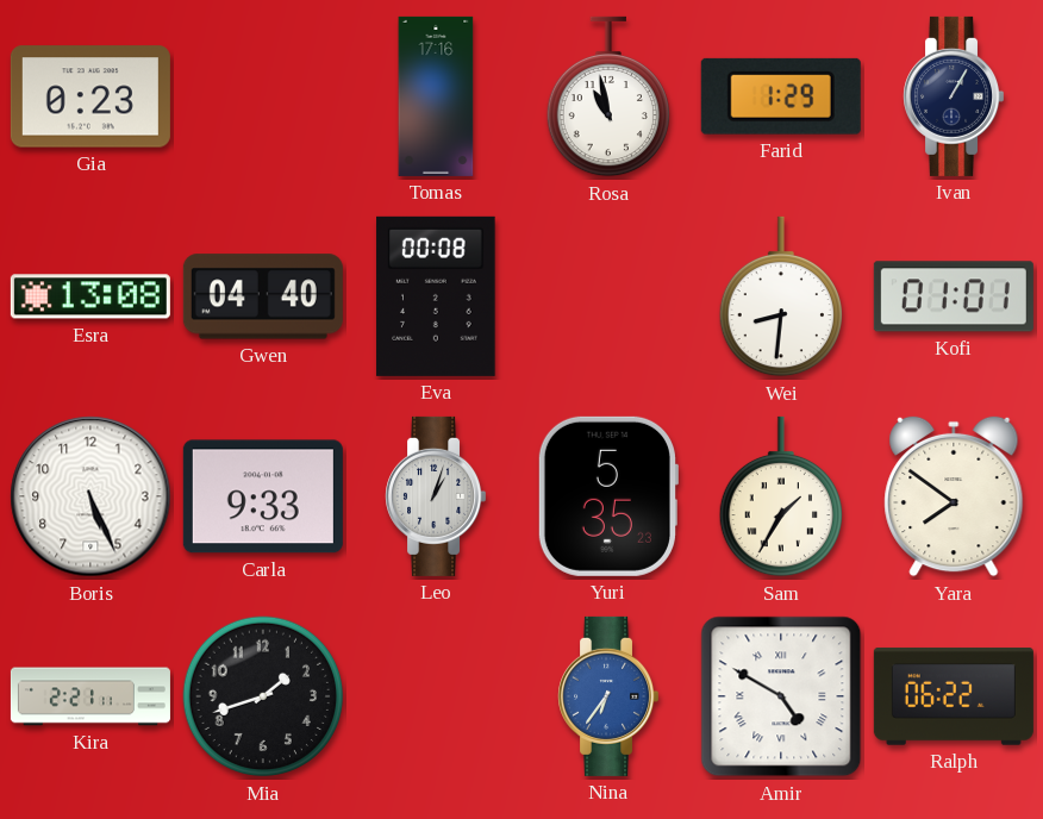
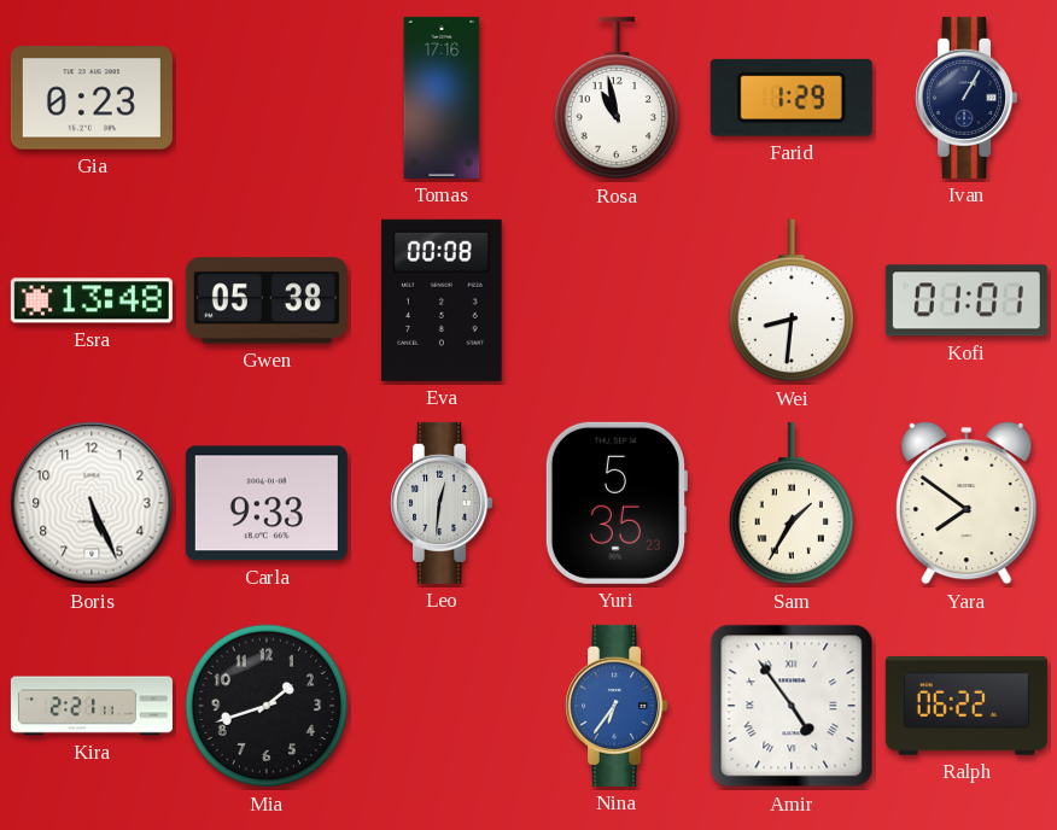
Esra: 13:08 -> 13:48
Gwen: 04:40 -> 05:38
Leo: 1:03 -> 12:31
Amir: 4:50 -> 4:54
